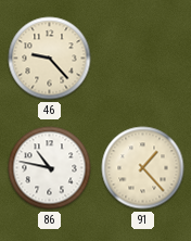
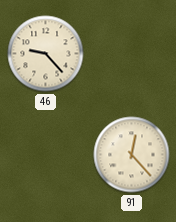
86: 10:47 -> none
91: 1:23 -> 12:23
